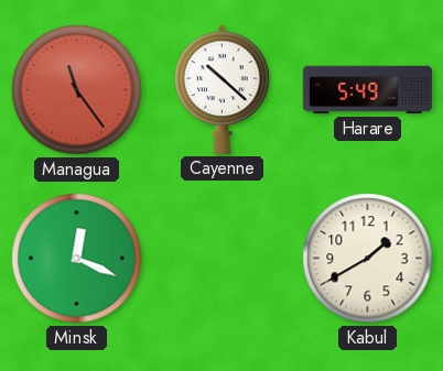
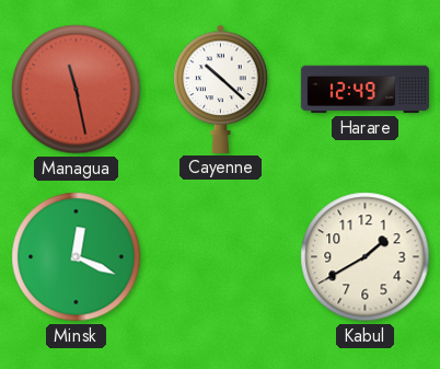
Managua: 11:24 -> 11:28
Harare: 5:49 -> 12:49
